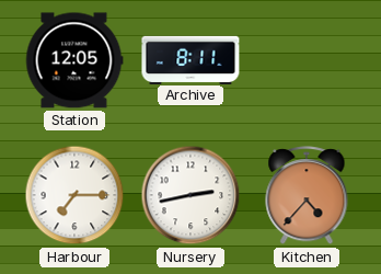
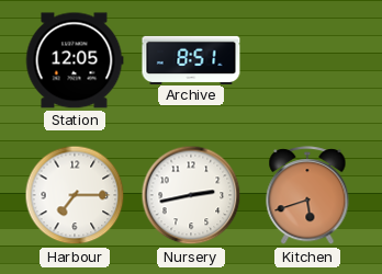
Archive: 8:11 -> 8:51
Kitchen: 4:37 -> 5:42
